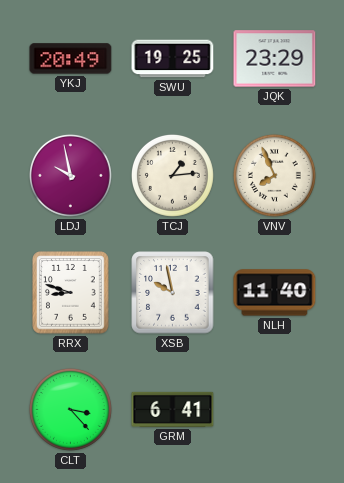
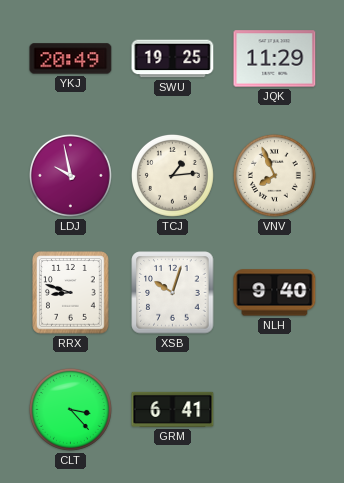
JQK: 23:29 -> 11:29
XSB: 9:58 -> 10:03
NLH: 11:40 -> 9:40
